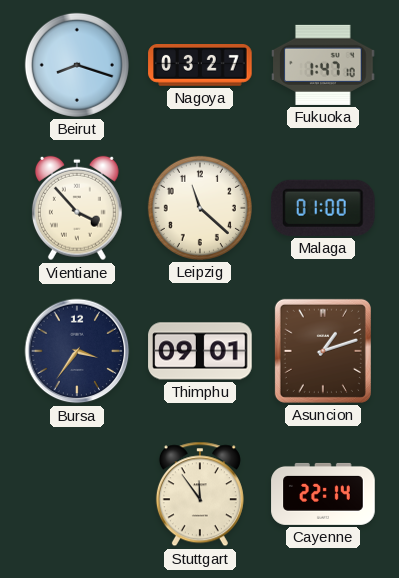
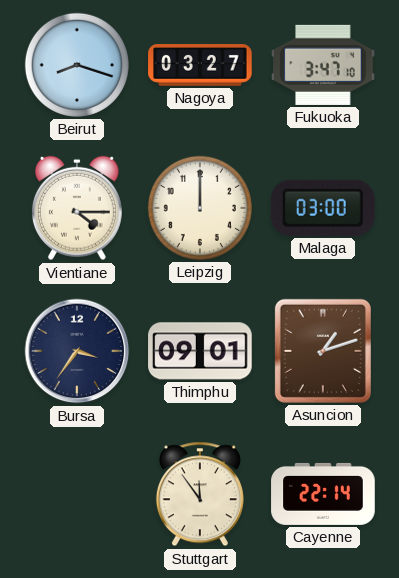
Fukuoka: 1:47 -> 3:47
Vientiane: 3:53 -> 4:15
Leipzig: 11:22 -> 12:00
Malaga: 01:00 -> 03:00
